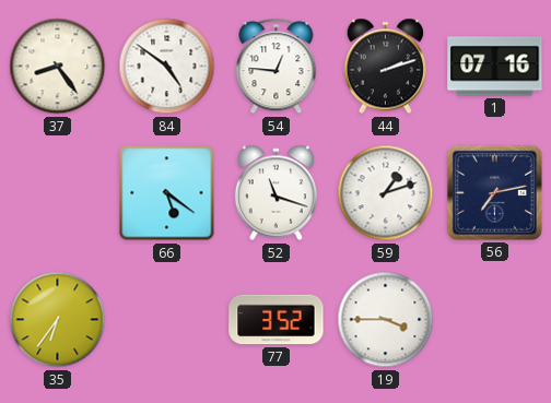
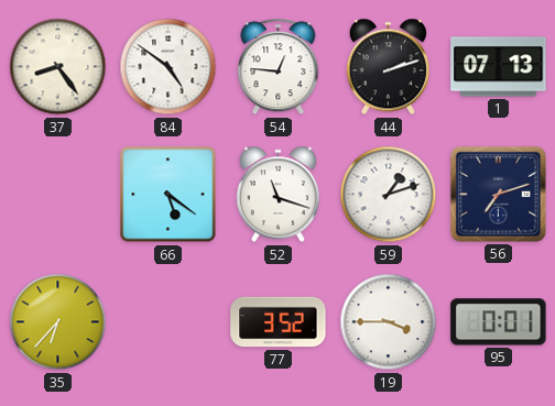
1: 07:16 -> 07:13
56: 7:13 -> 7:12
35: 6:36 -> 6:37
95: none -> 0:01
